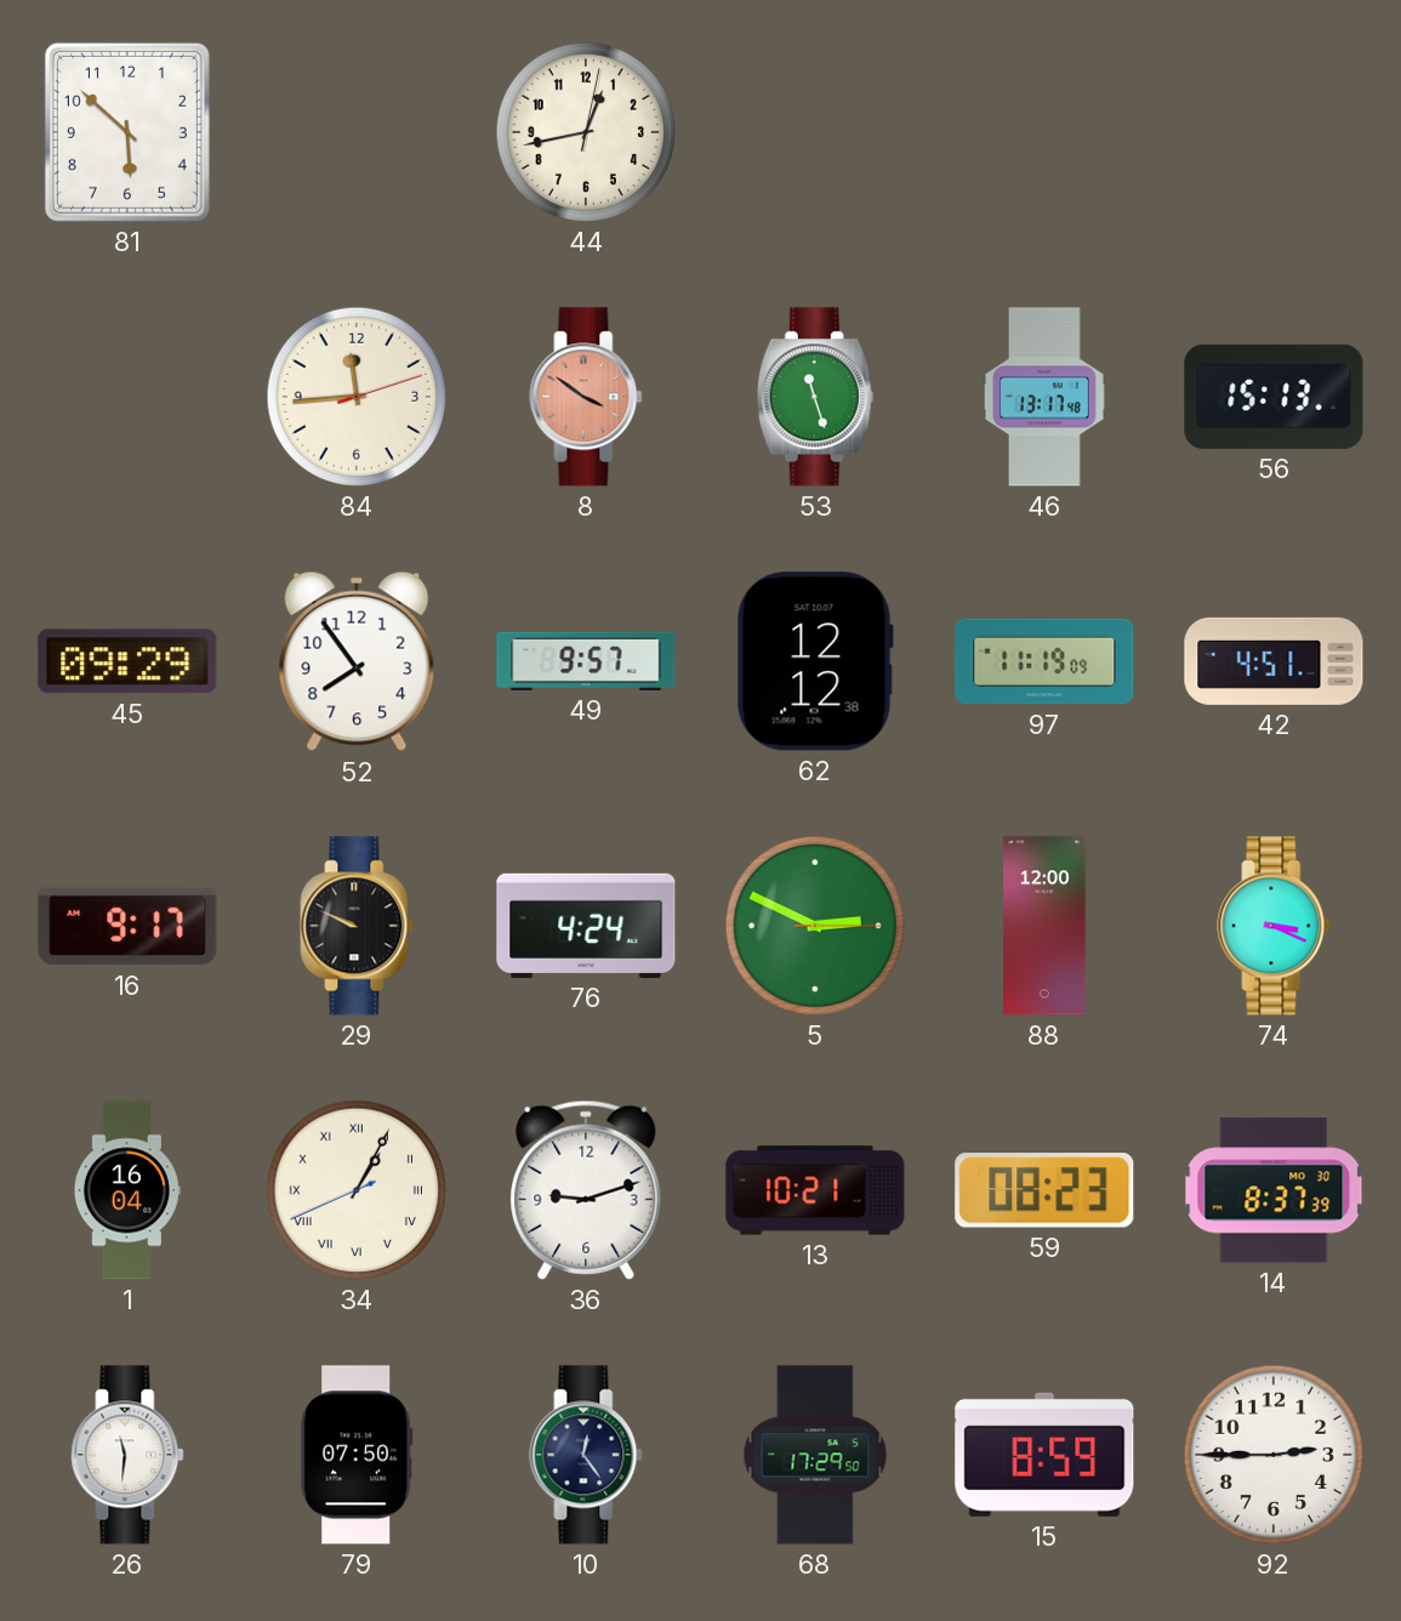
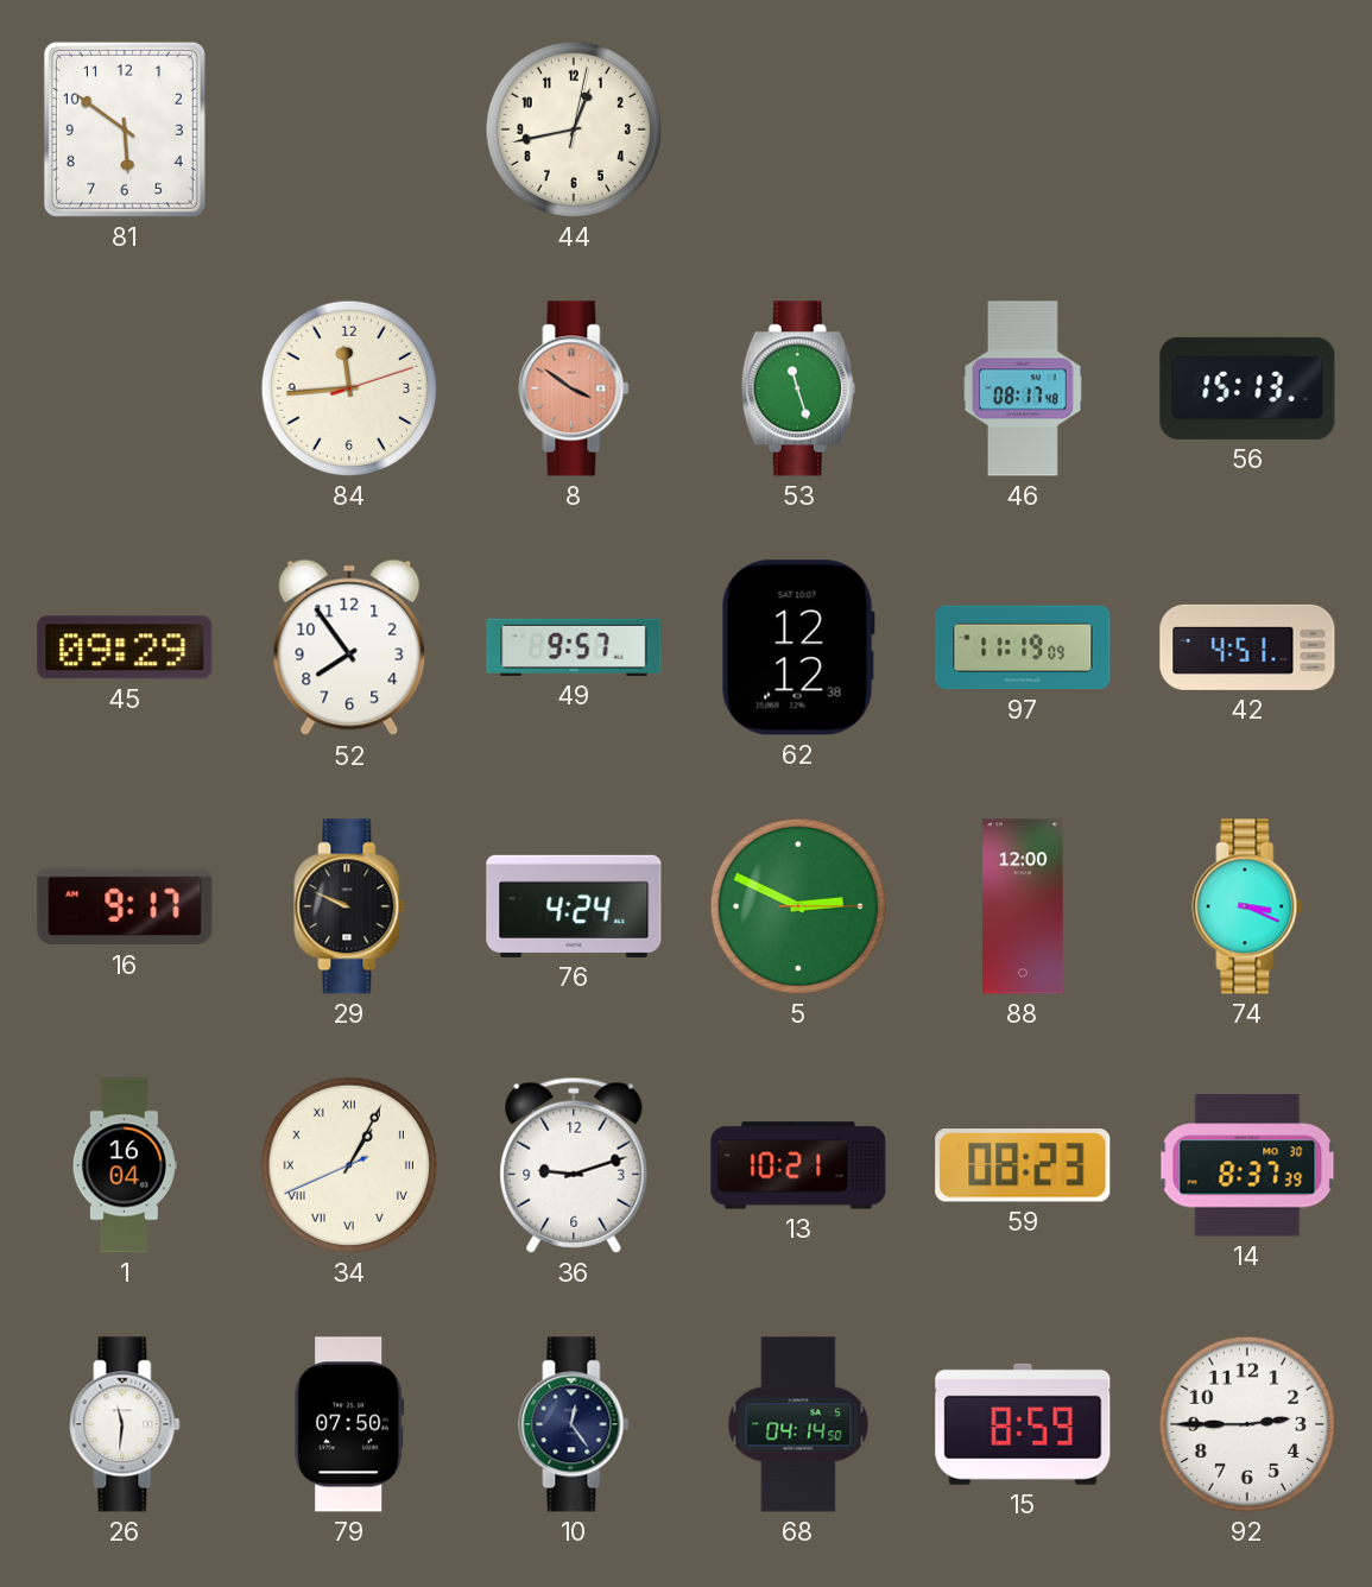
81: 5:52 -> 5:51
46: 13:17 -> 08:17
68: 17:29 -> 04:14
